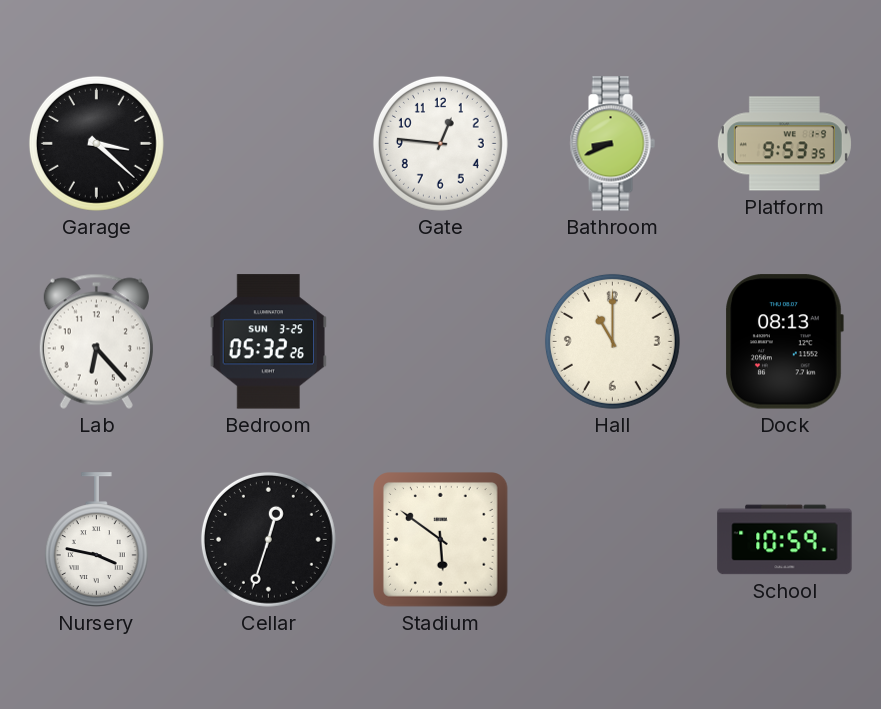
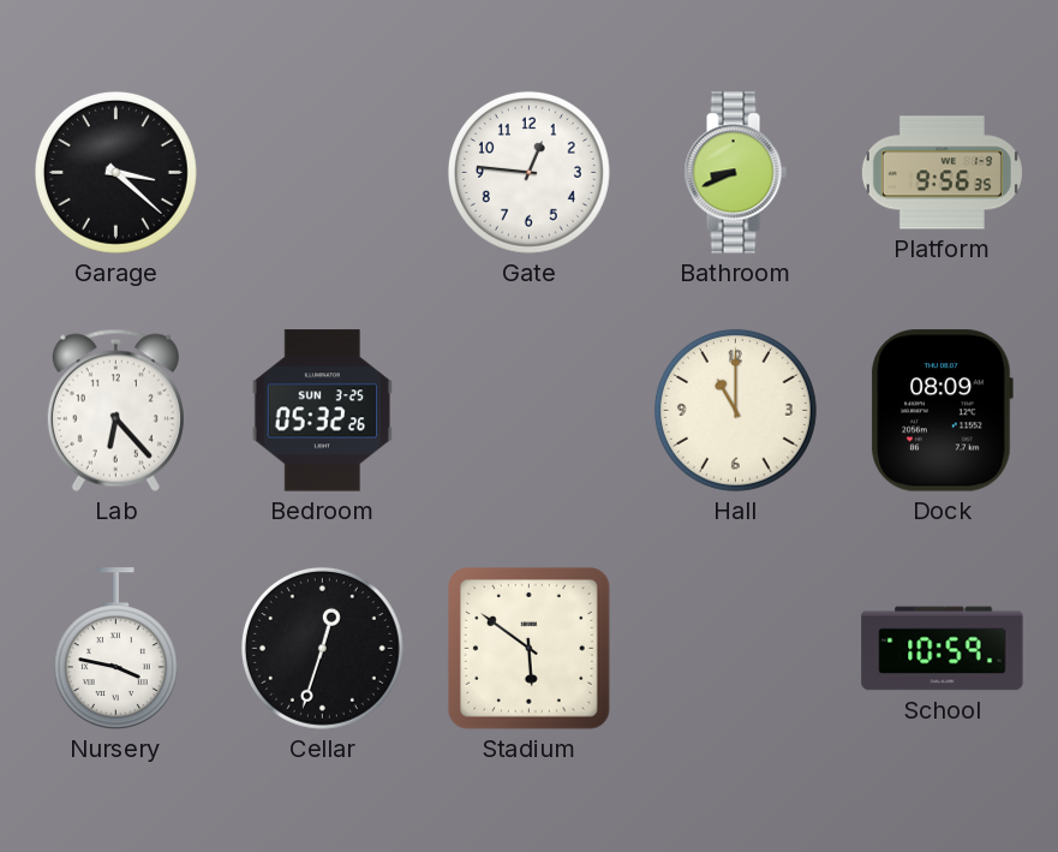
Platform: 9:53 -> 9:56
Dock: 08:13 -> 08:09
